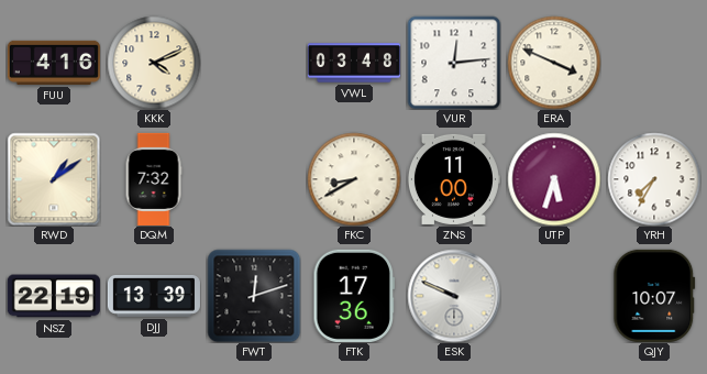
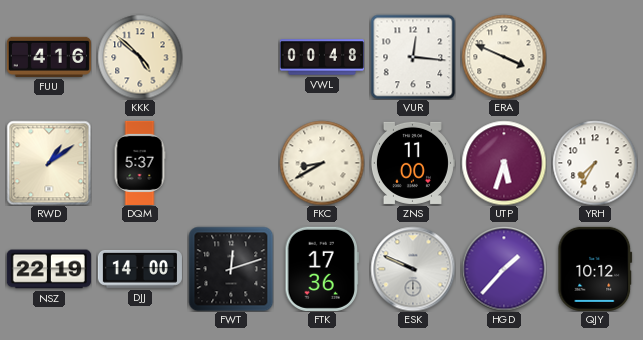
KKK: 4:11 -> 4:52
VWL: 03:48 -> 00:48
VUR: 12:14 -> 12:16
DQM: 7:32 -> 5:37
DJJ: 13:39 -> 14:00
HGD: none -> 1:37
QJY: 10:07 -> 10:12
